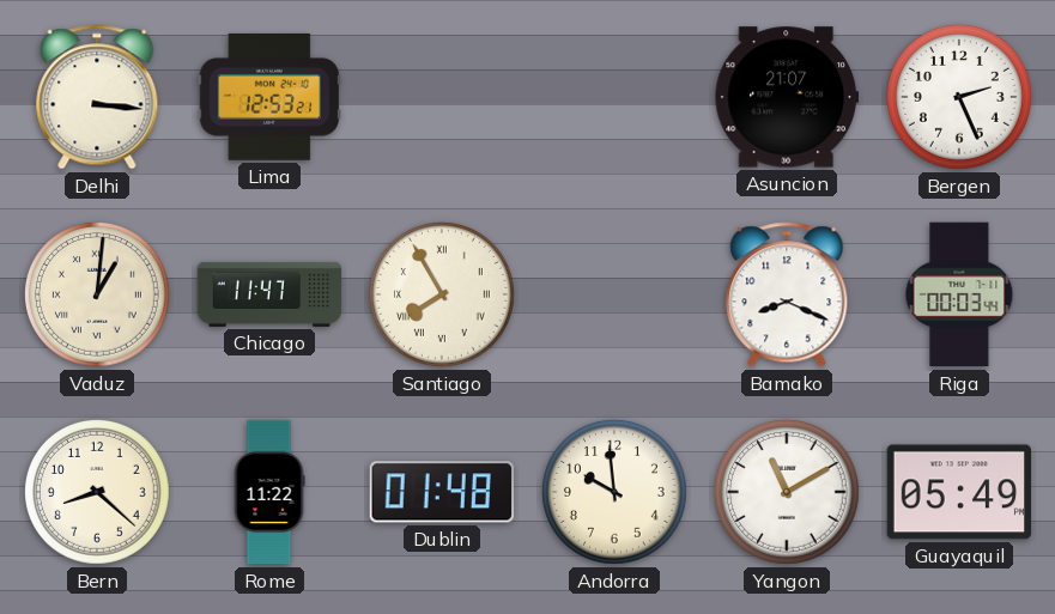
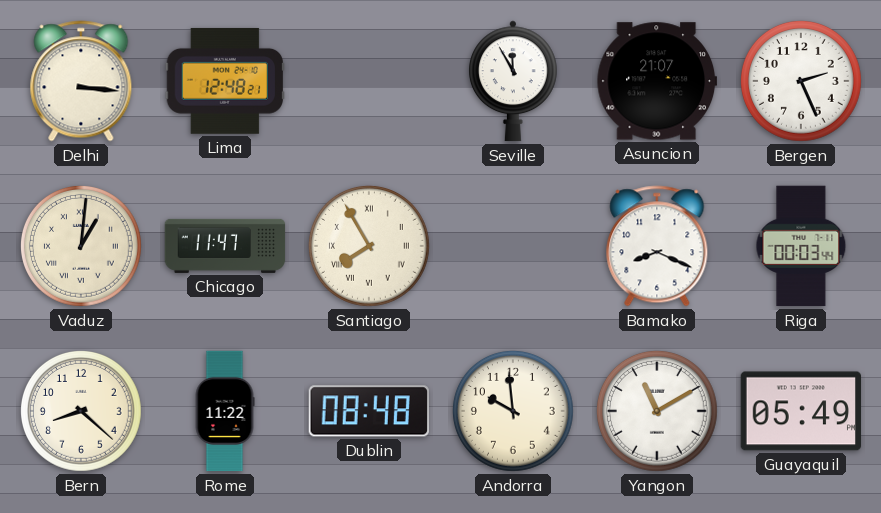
Lima: 12:53 -> 12:48
Seville: none -> 11:55
Dublin: 01:48 -> 08:48
